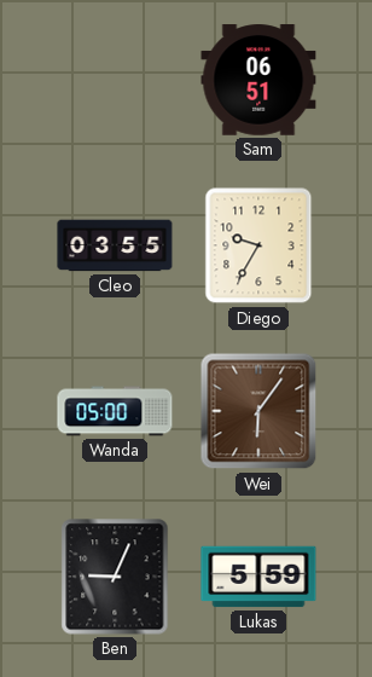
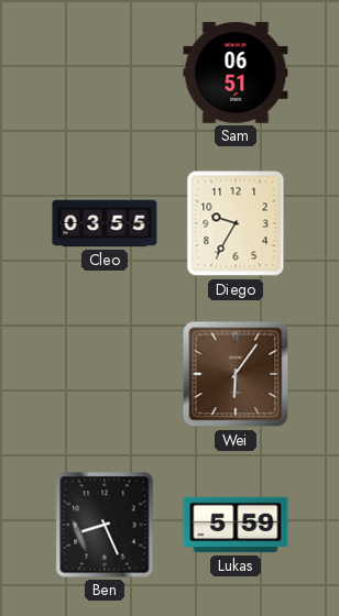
Wanda: 05:00 -> none
Ben: 9:04 -> 8:26
